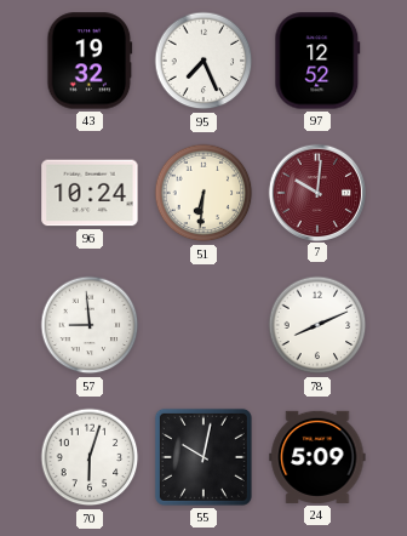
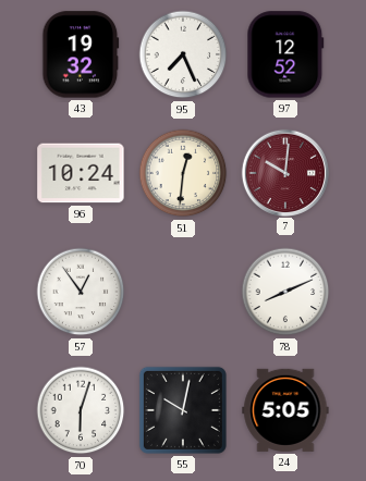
51: 6:31 -> 12:31
57: 8:59 -> 12:54
24: 5:09 -> 5:05
